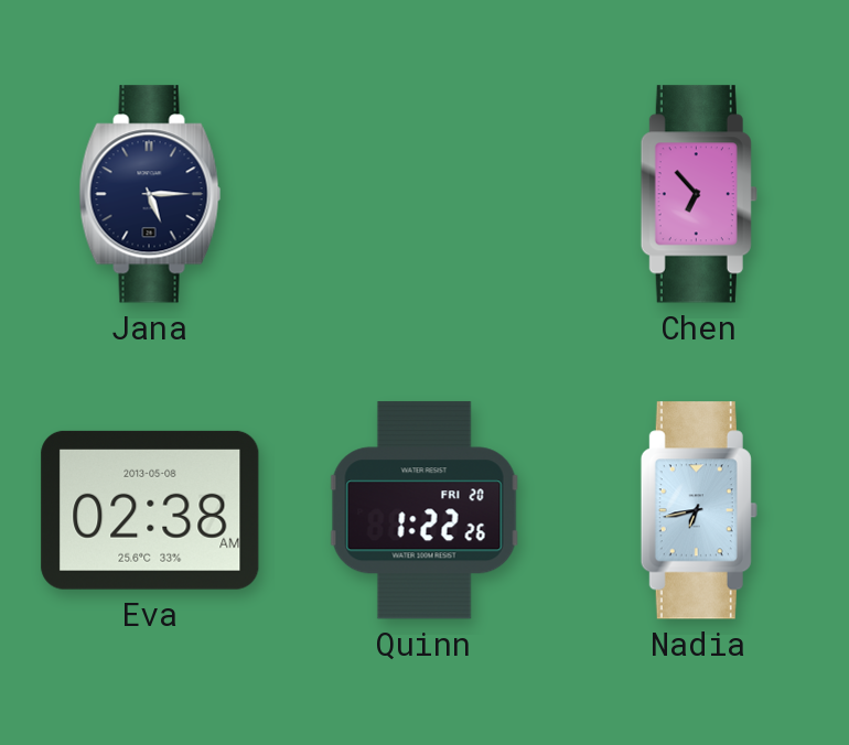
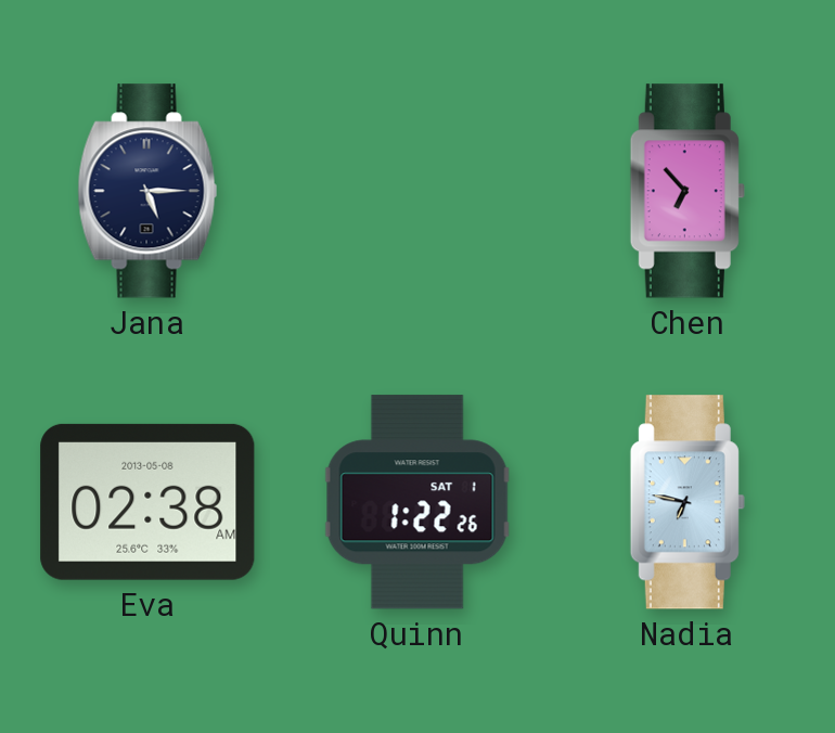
Quinn date: FRI 20 -> SAT 1
Nadia: 6:43 -> 6:47
